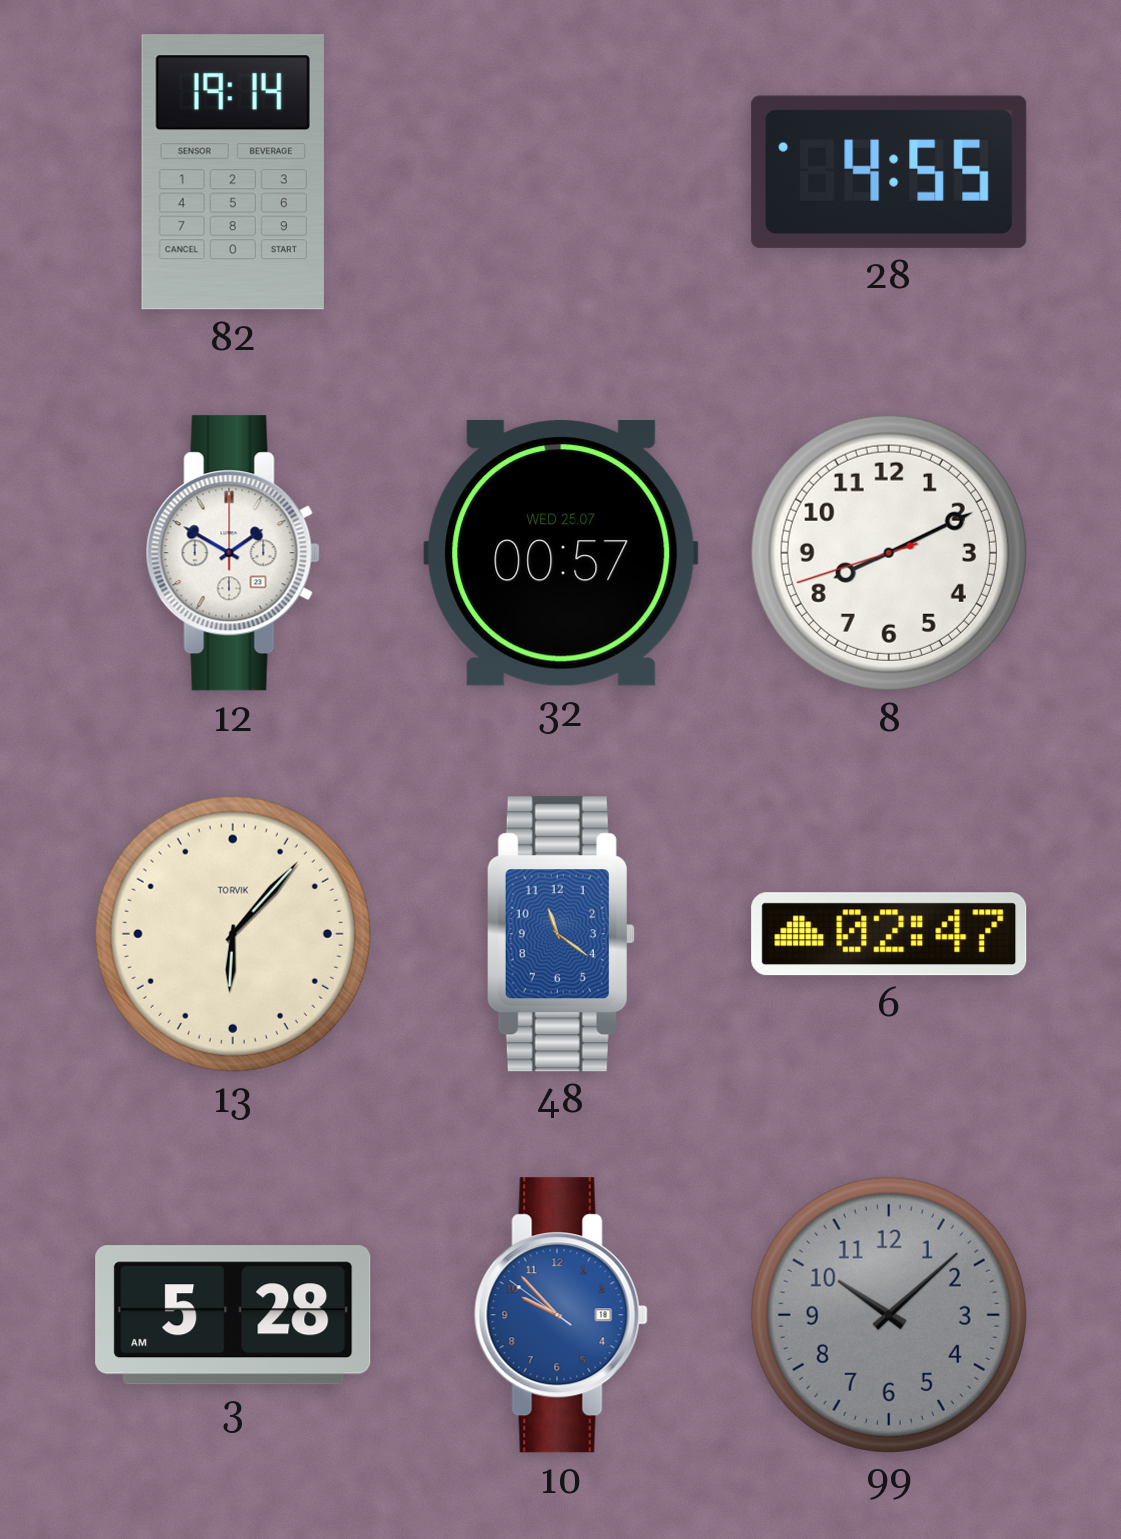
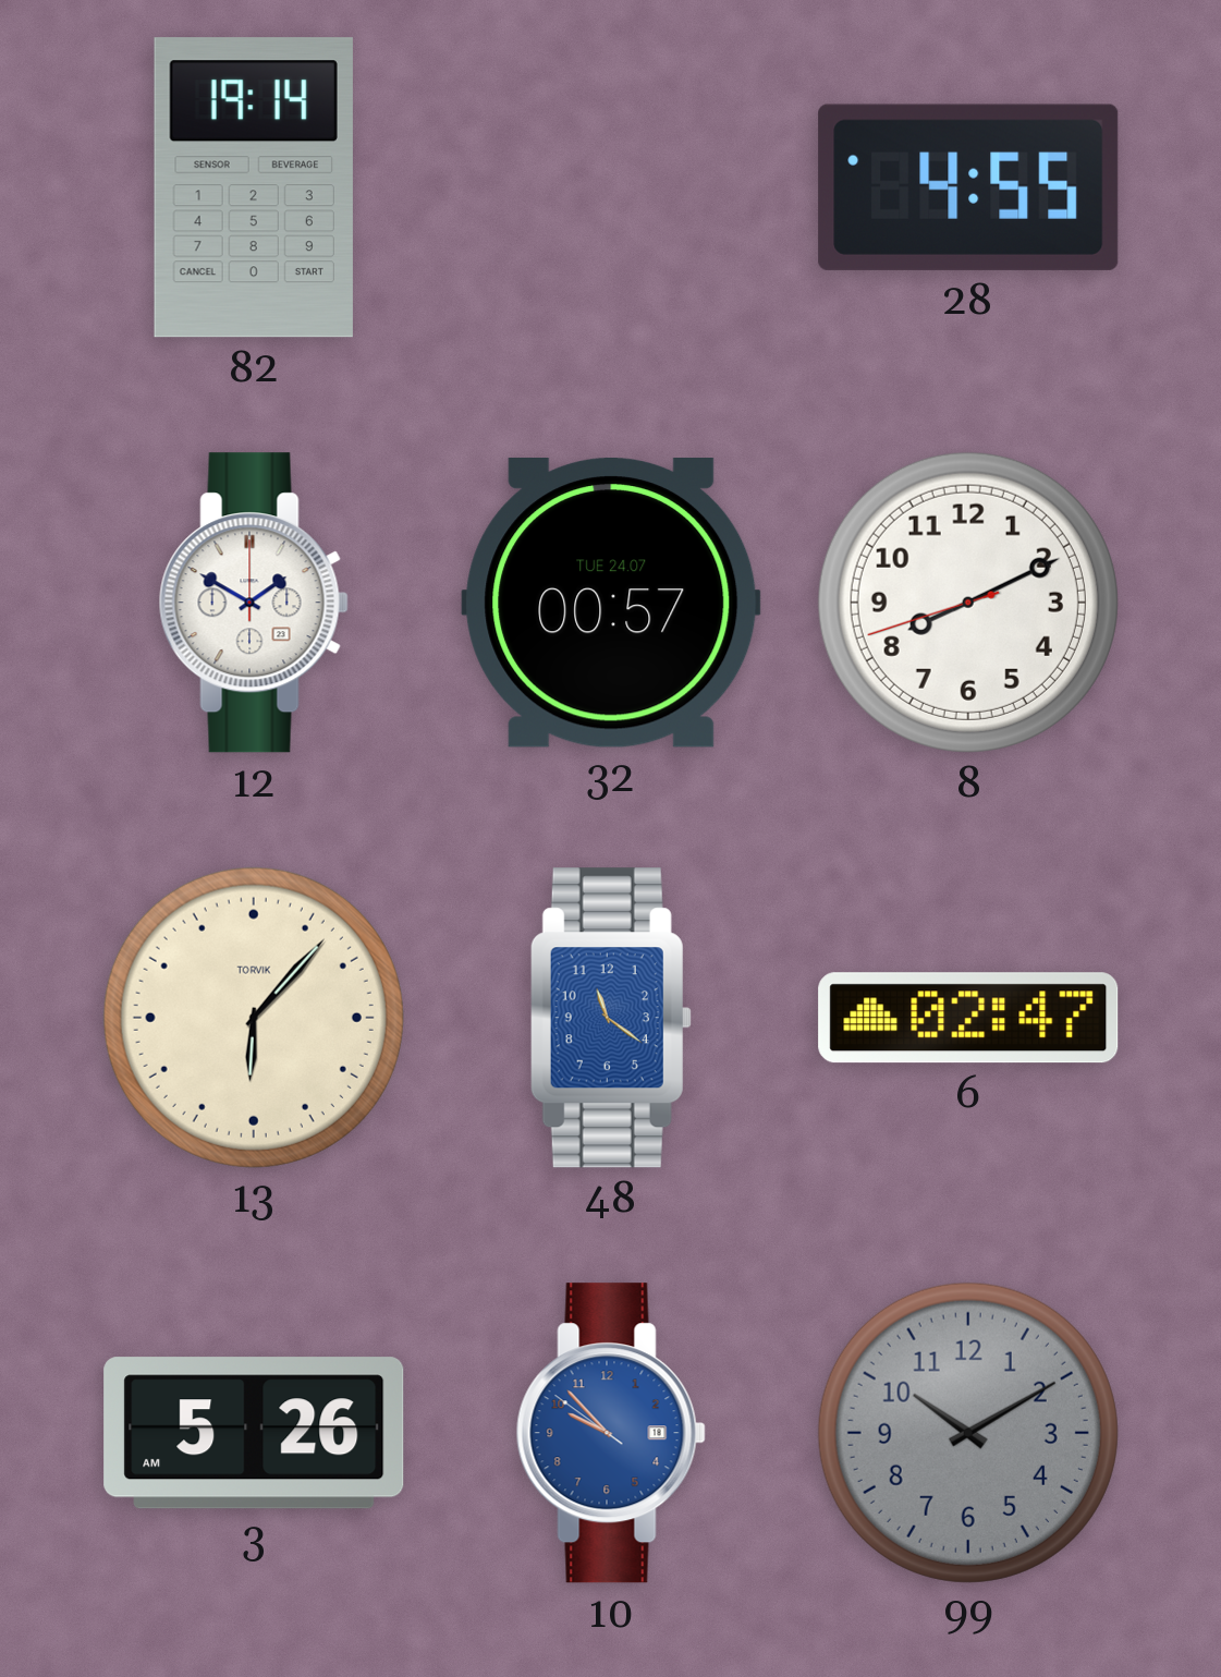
32 date: WED 25.07 -> TUE 24.07
3: 5:28 -> 5:26
99: 10:08 -> 10:10
